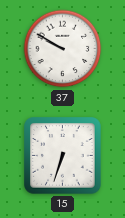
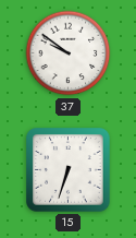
37: 9:50 -> 9:51
